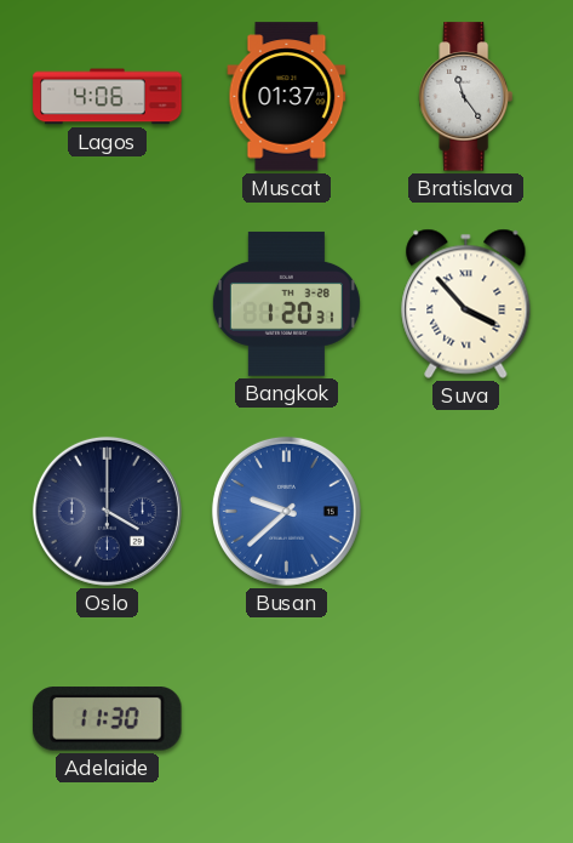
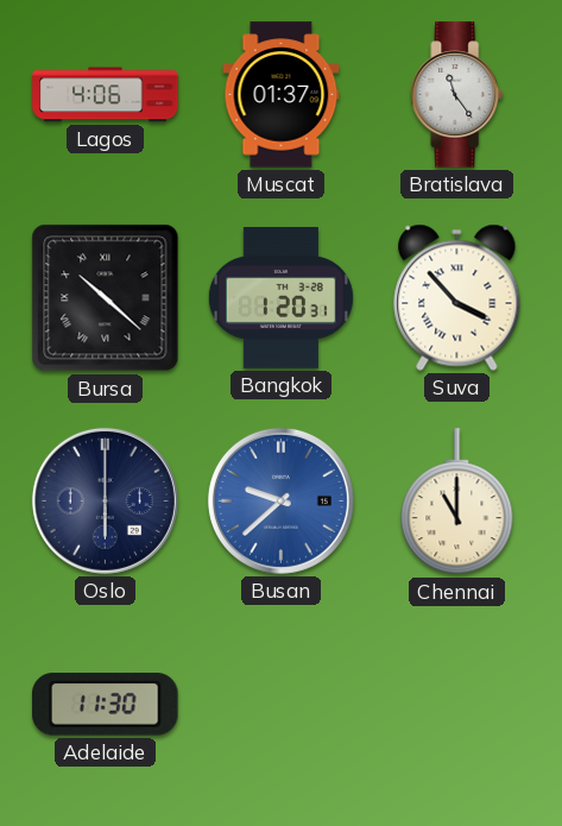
Bursa: none -> 10:22
Oslo: 4:00 -> 6:00
Chennai: none -> 11:00
